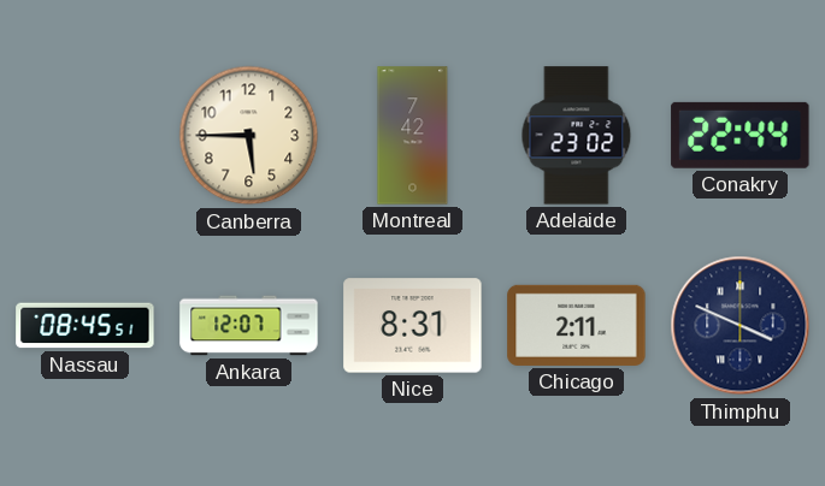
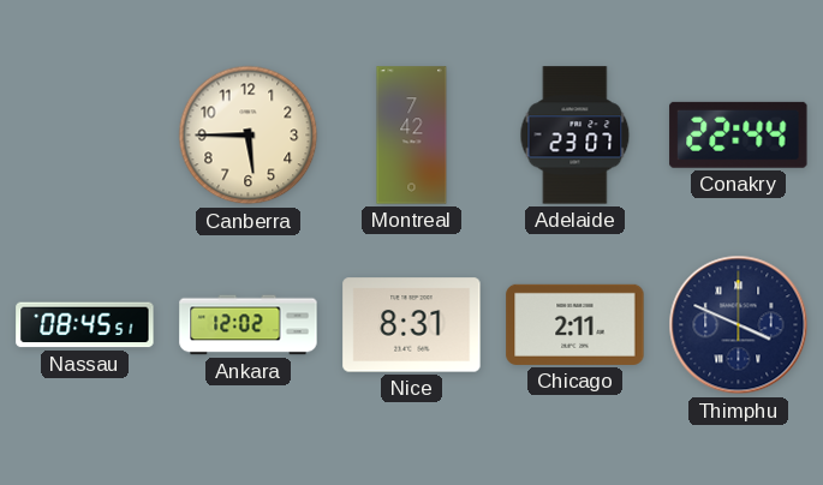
Adelaide: 23:02 -> 23:07
Ankara: 12:07 -> 12:02
